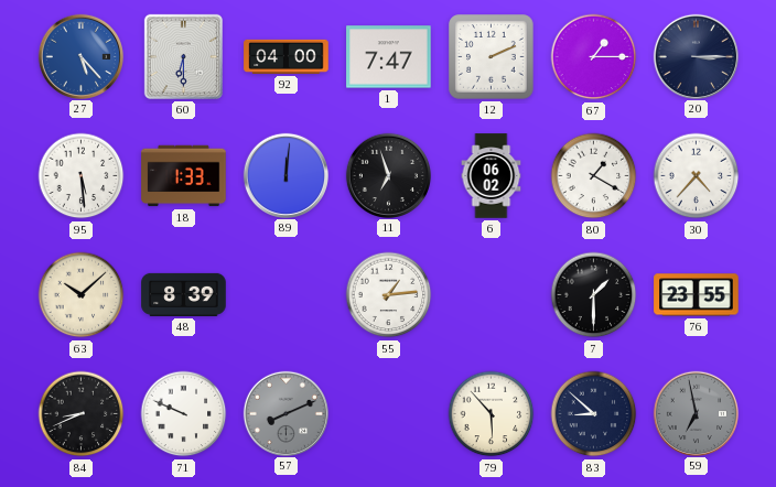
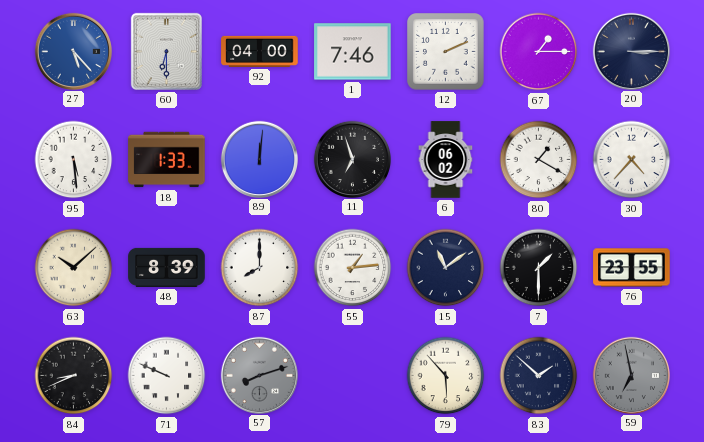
1: 7:47 -> 7:46
87: none -> 8:00
15: none -> 11:09
57: 8:11 -> 8:12
83: 8:52 -> 1:52
